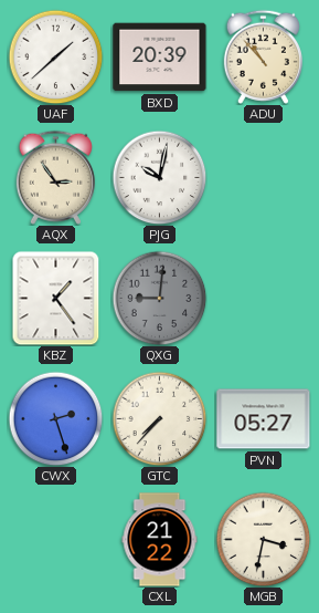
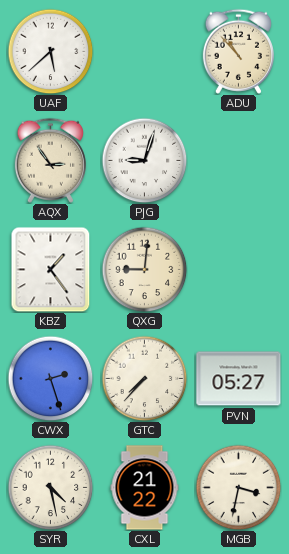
UAF: 1:38 -> 5:38
BXD: 20:39 -> none
PJG: 10:02 -> 9:03
QXG dial: grey -> cream
SYR: none -> 4:28
